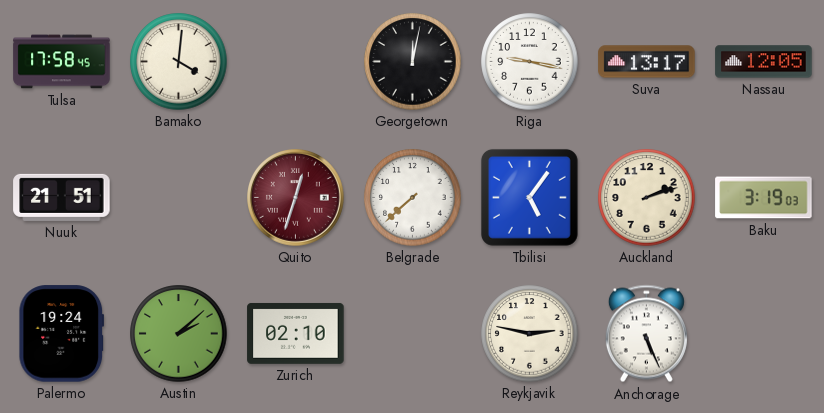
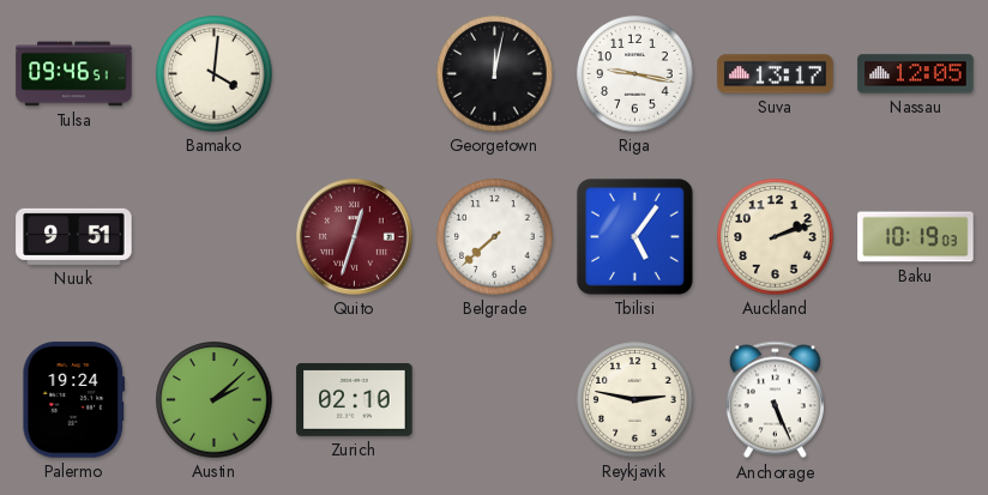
Tulsa: 17:58 -> 09:46
Nuuk: 21:51 -> 9:51
Baku: 3:19 -> 10:19
